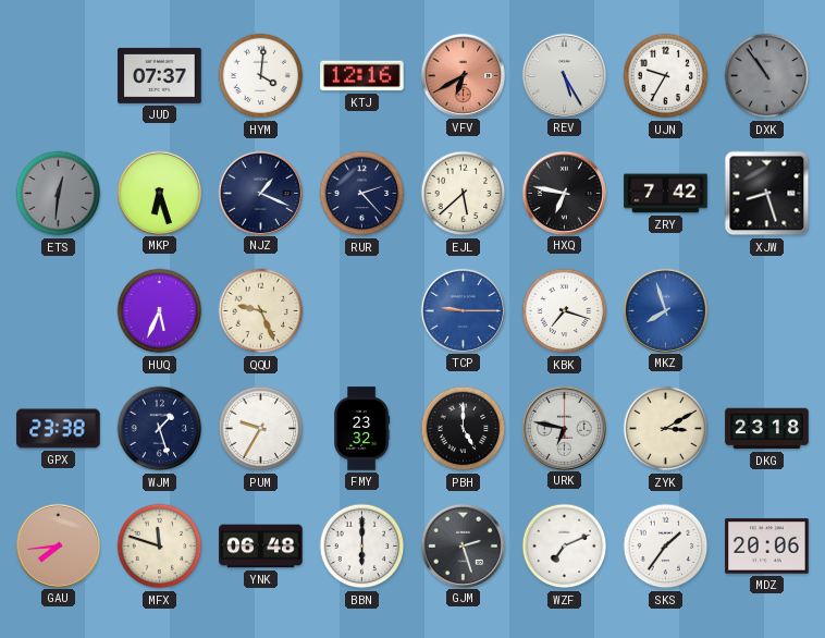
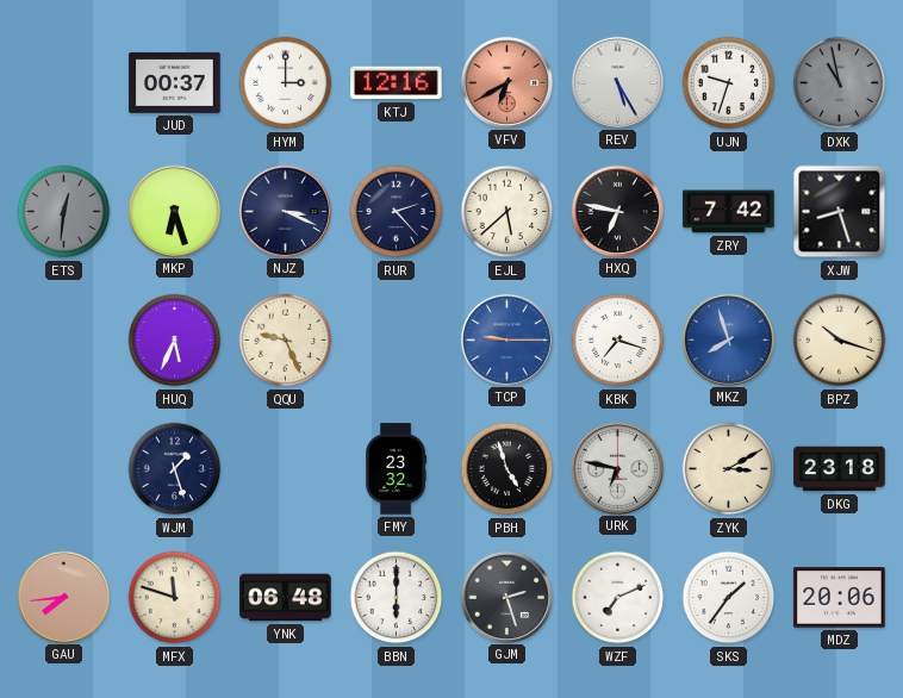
JUD: 07:37 -> 00:37
HYM: 4:01 -> 3:00
UJN: 9:35 -> 9:33
DXK: 10:54 -> 10:58
NJZ: 1:19 -> 3:19
BPZ: none -> 10:18
GPX: 23:38 -> none
PUM: 9:35 -> none
PBH: 5:00 -> 4:57
